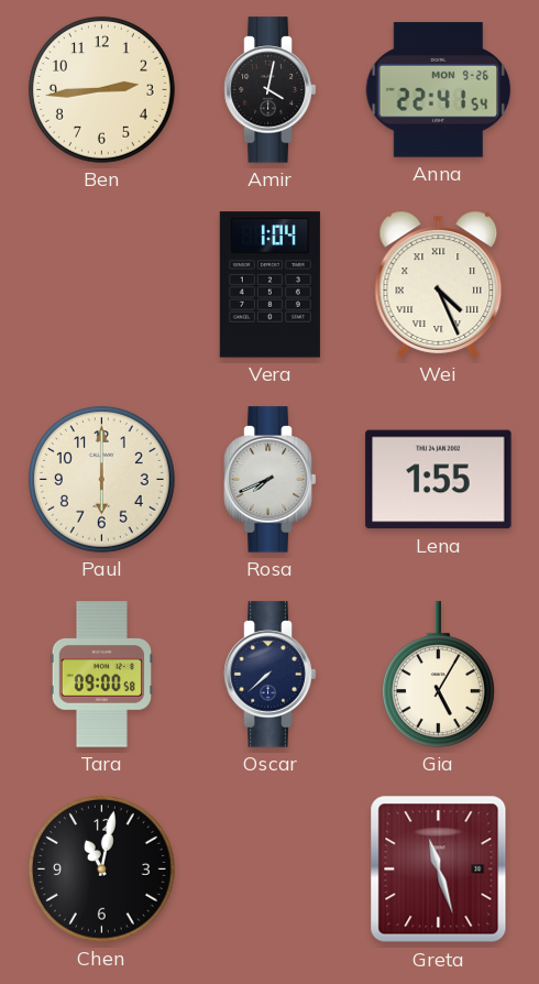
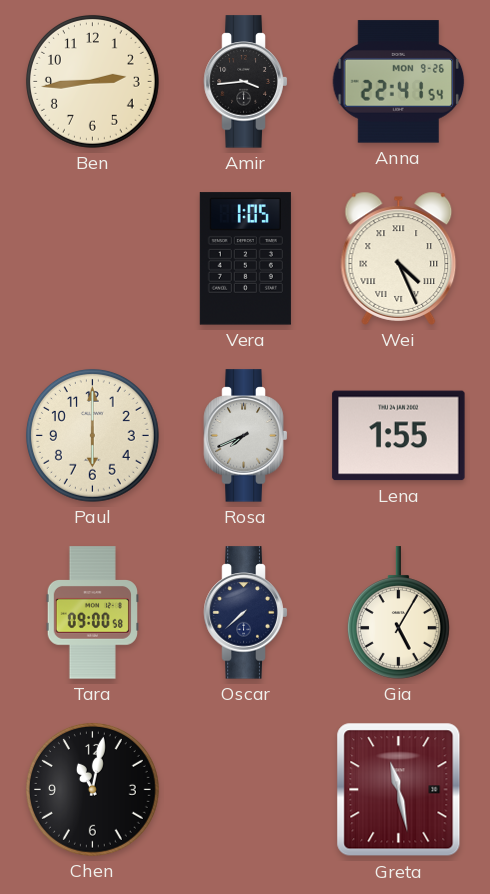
Amir: 4:02 -> 3:44
Vera: 1:04 -> 1:05
Greta: 11:27 -> 11:28
